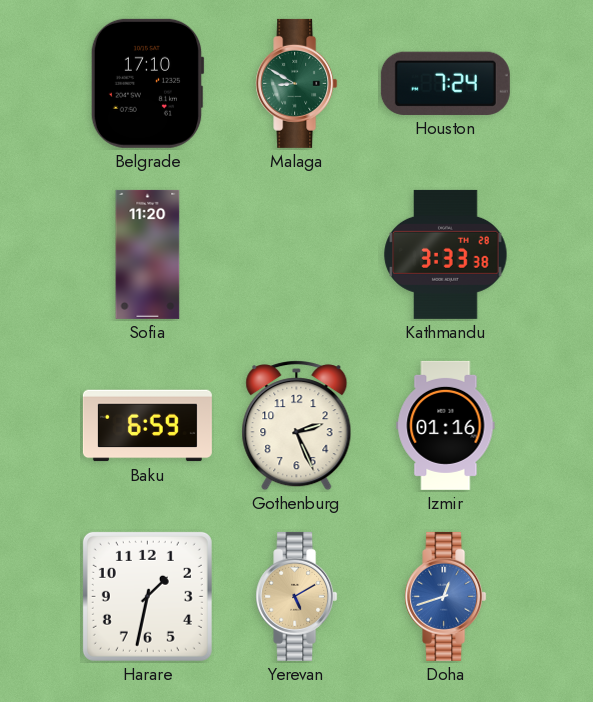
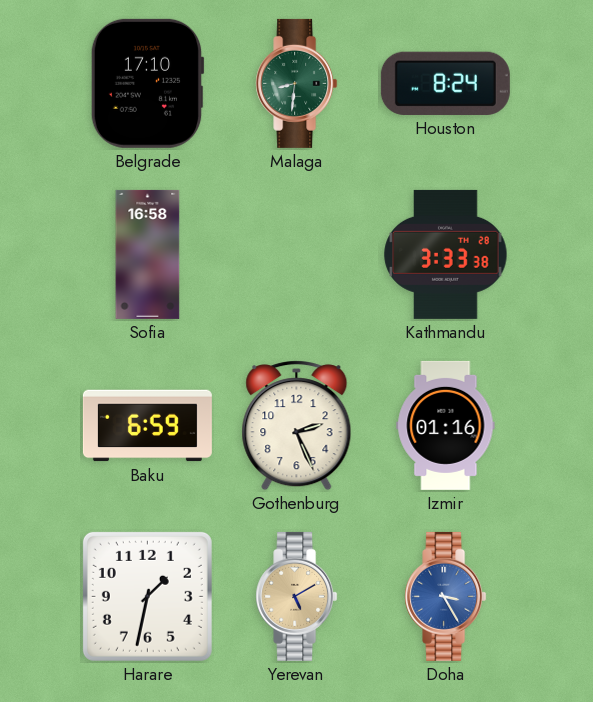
Malaga: 8:50 -> 8:31
Houston: 7:24 -> 8:24
Sofia: 11:20 -> 16:58
Doha: 12:42 -> 3:25
